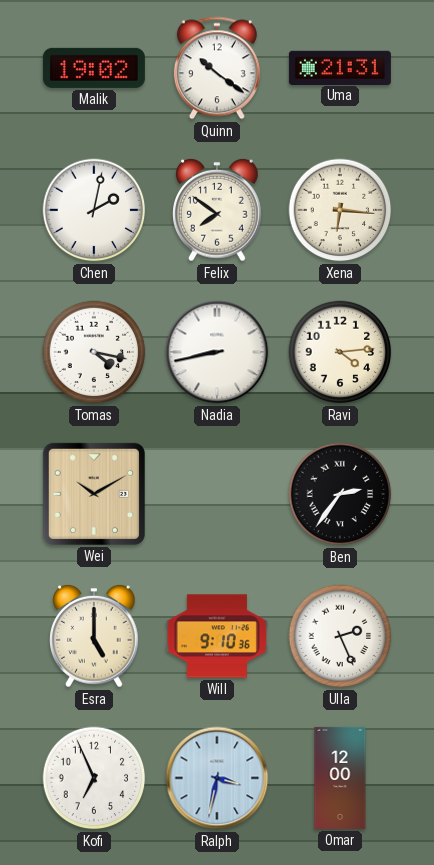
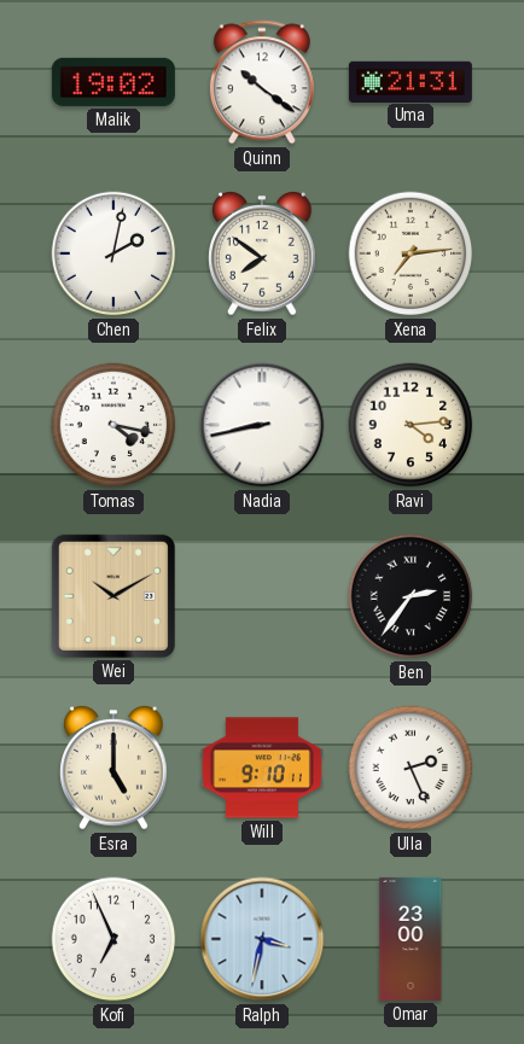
Xena: 6:16 -> 7:14
Will: 9:10:36 -> 9:10:11
Omar: 12:00 -> 23:00
